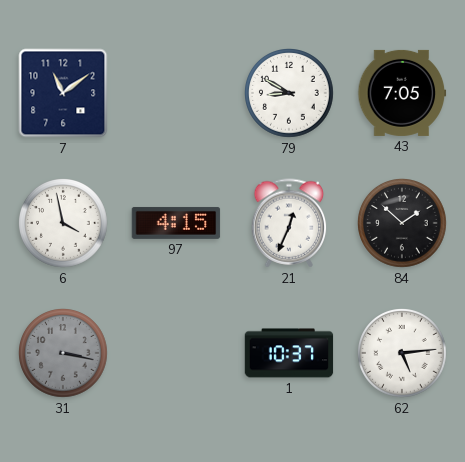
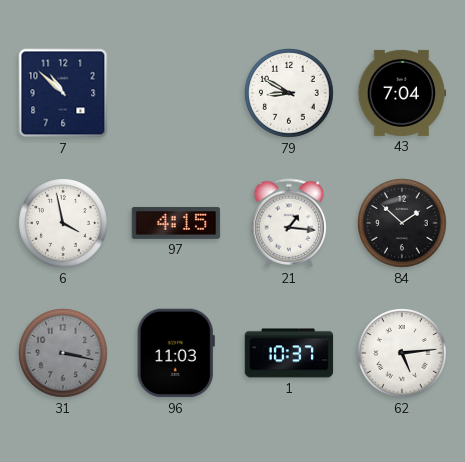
7: 11:09 -> 10:52
43: 7:05 -> 7:04
21: 12:34 -> 1:16
96: none -> 11:03
